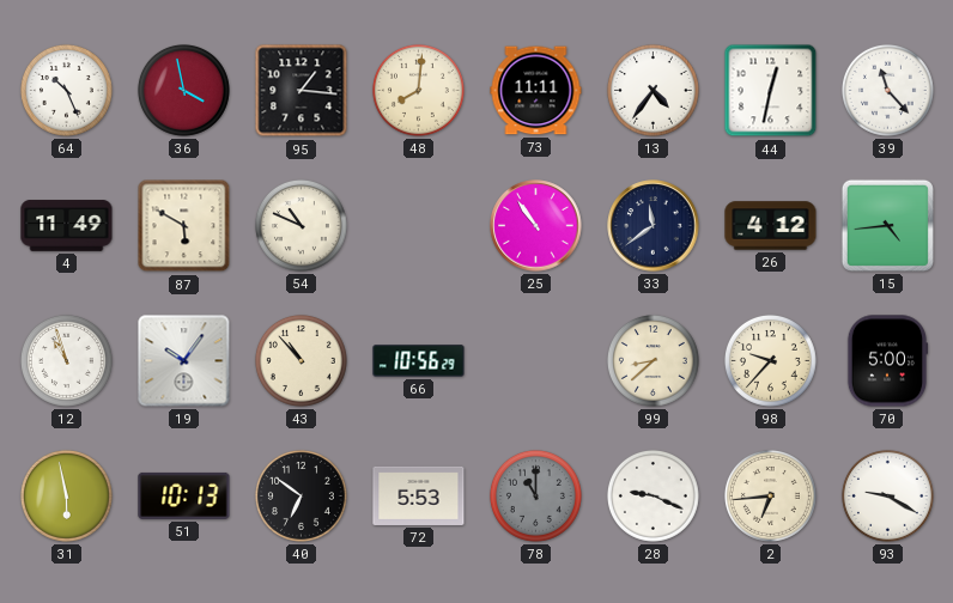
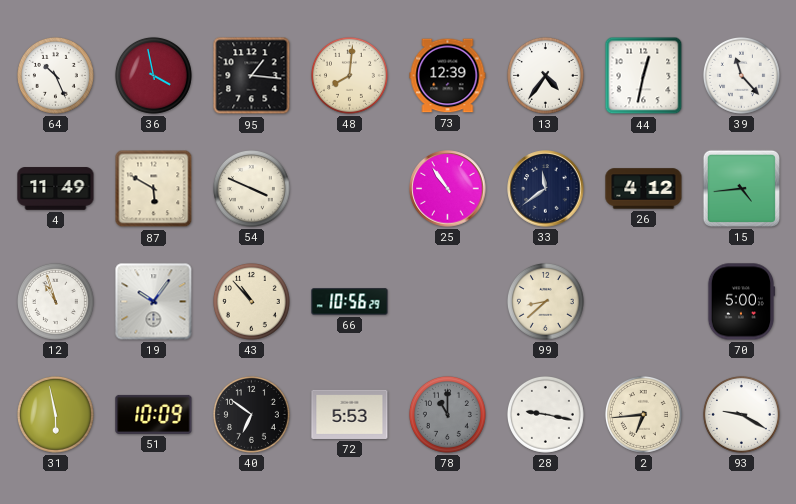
73: 11:11 -> 12:39
54: 10:49 -> 3:49
98: 9:37 -> none
51: 10:13 -> 10:09
28: 9:19 -> 9:17
